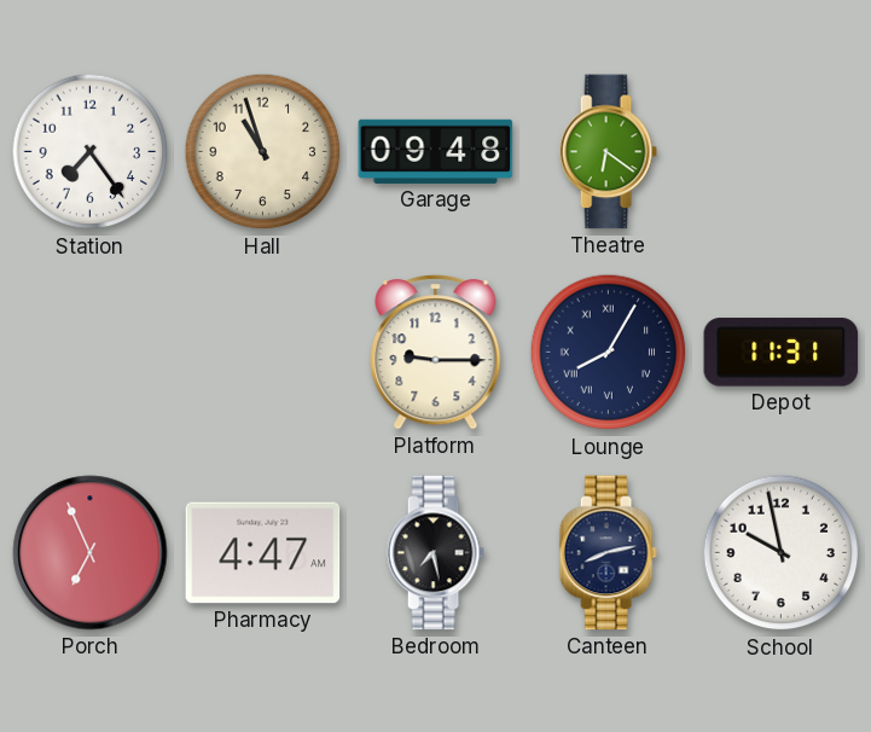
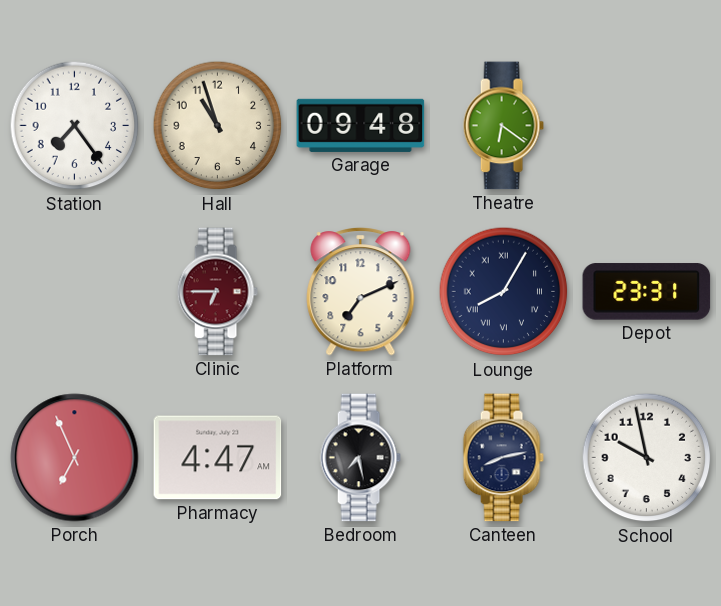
Clinic: none -> 6:45
Platform: 9:15 -> 7:11
Depot: 11:31 -> 23:31
